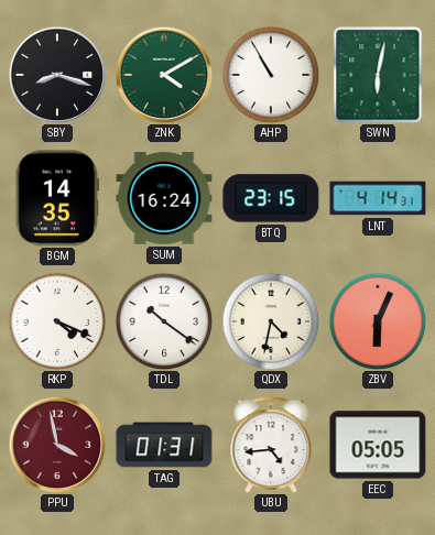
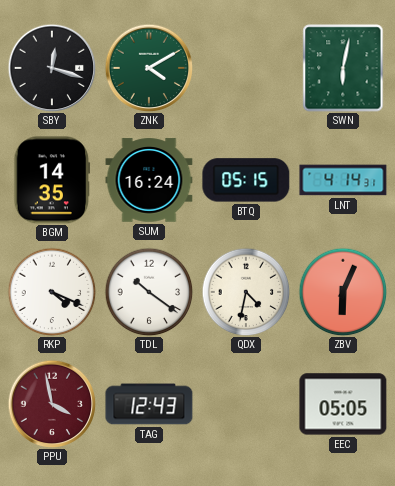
SBY: 8:18 -> 12:18
AHP: 10:55 -> none
BTQ: 23:15 -> 05:15
TAG: 01:31 -> 12:43
UBU: 4:44 -> none
